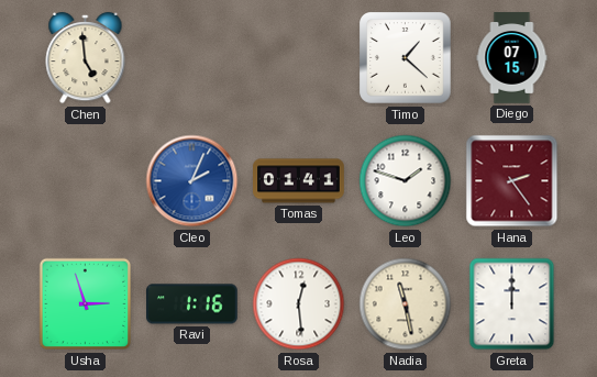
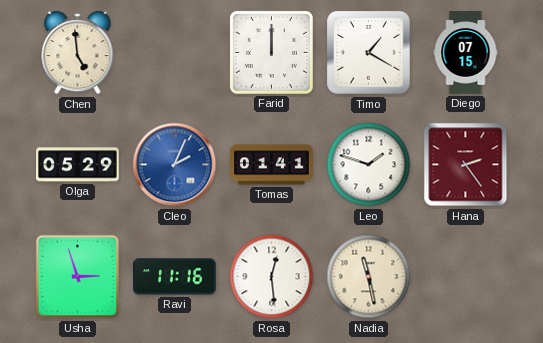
Farid: none -> 12:00
Timo: 1:22 -> 1:20
Olga: none -> 05:29
Ravi: 1:16 -> 11:16
Greta: 12:00 -> none
